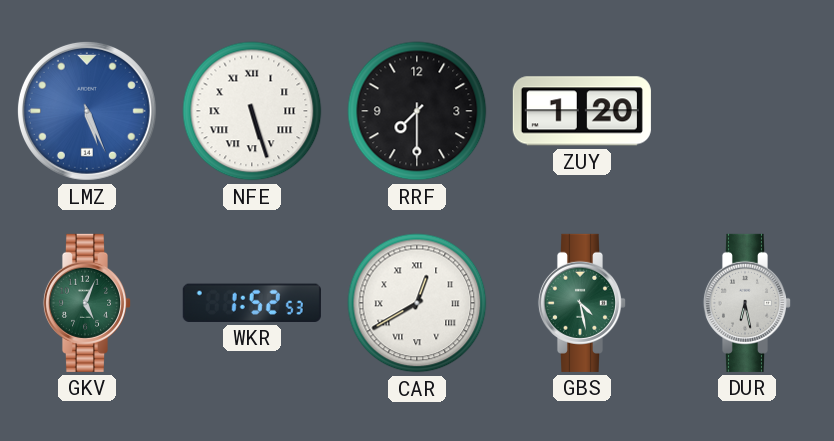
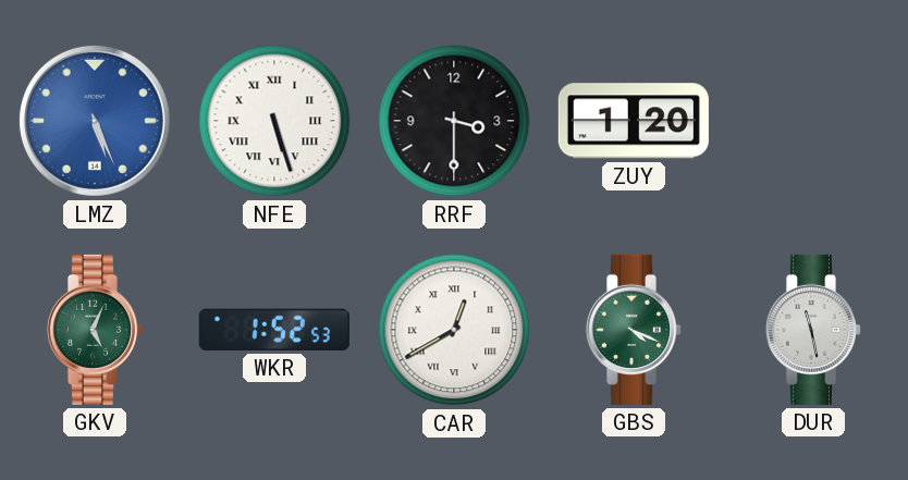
RRF: 7:30 -> 3:30
GBS: 4:28 -> 4:19
DUR: 6:28 -> 11:28
